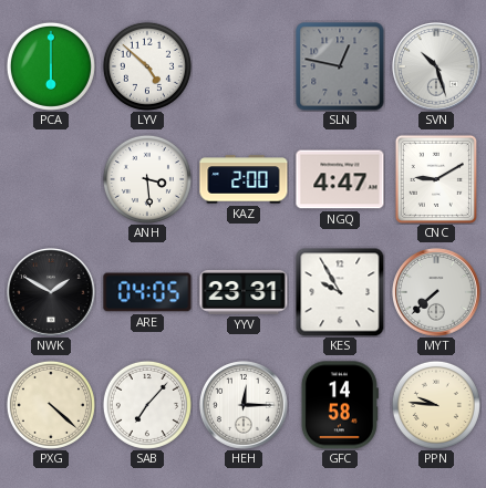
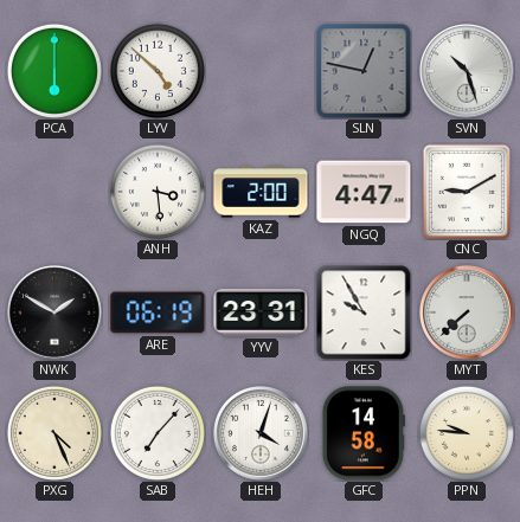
ARE: 04:05 -> 06:19
PXG: 4:22 -> 4:26
HEH: 12:15 -> 4:03
